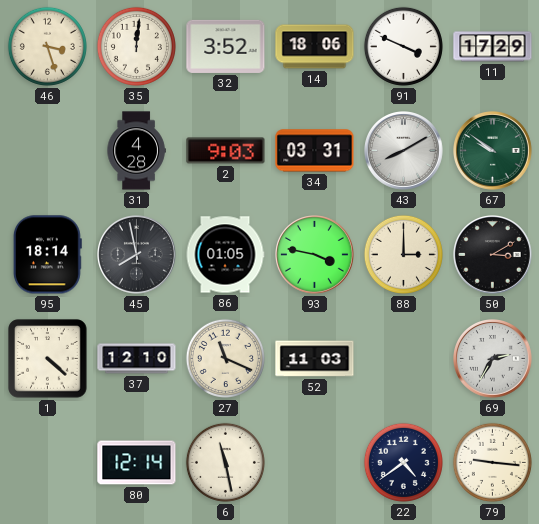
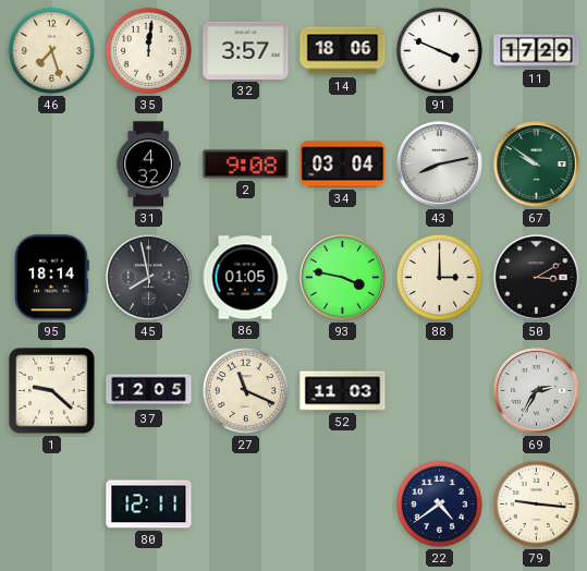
46: 3:27 -> 7:27
32: 3:52 -> 3:57
31: 4:28 -> 4:32
2: 9:03 -> 9:08
34: 03:31 -> 03:04
43: 8:10 -> 8:13
1: 4:22 -> 9:22
37: 12:10 -> 12:05
80: 12:14 -> 12:11
6: 11:28 -> none
